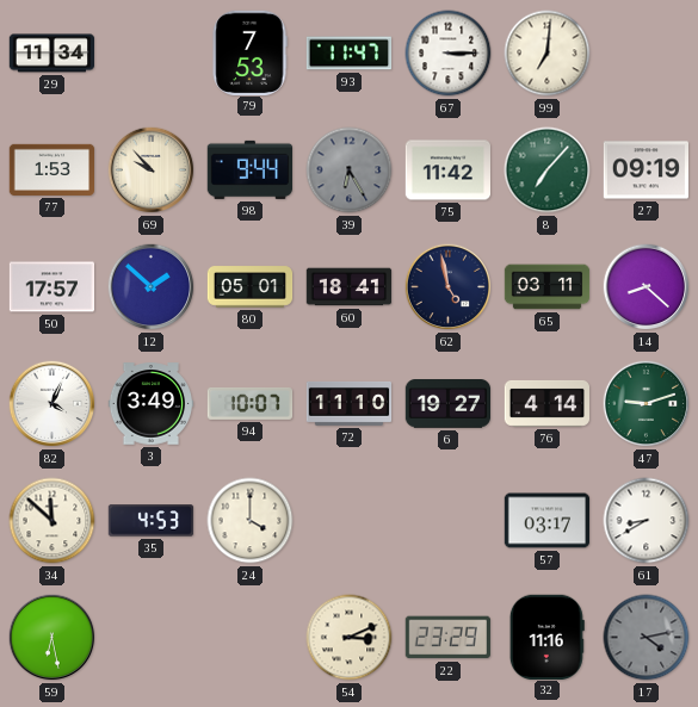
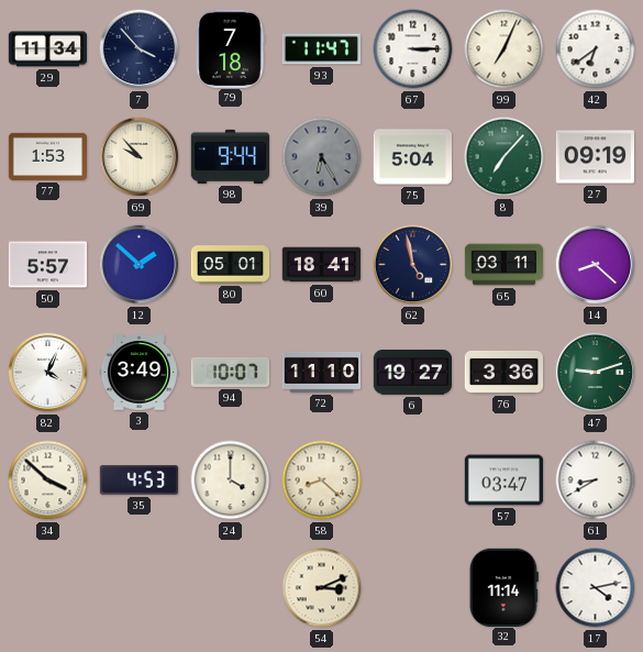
7: none -> 3:53
79: 7:53 -> 7:18
99: 7:01 -> 7:04
42: none -> 6:39
75: 11:42 -> 5:04
50: 17:57 -> 5:57
76: 4:14 -> 3:36
34: 11:52 -> 3:52
58: none -> 8:22
57: 03:17 -> 03:47
59: 6:28 -> none
22: 23:29 -> none
32: 11:16 -> 11:14
17 dial: grey -> white
